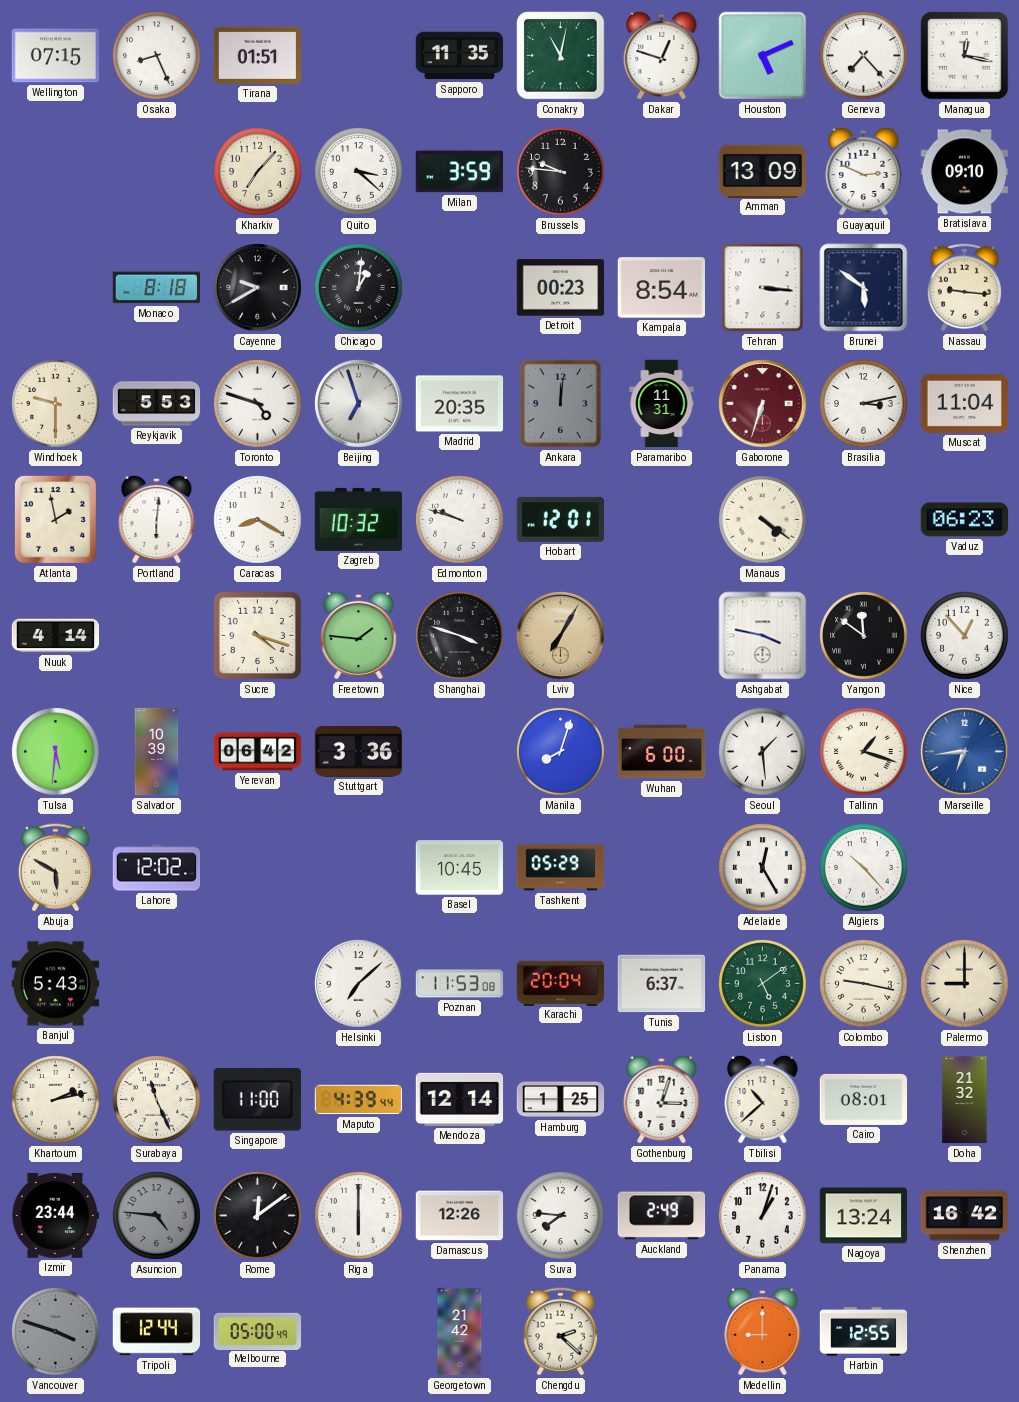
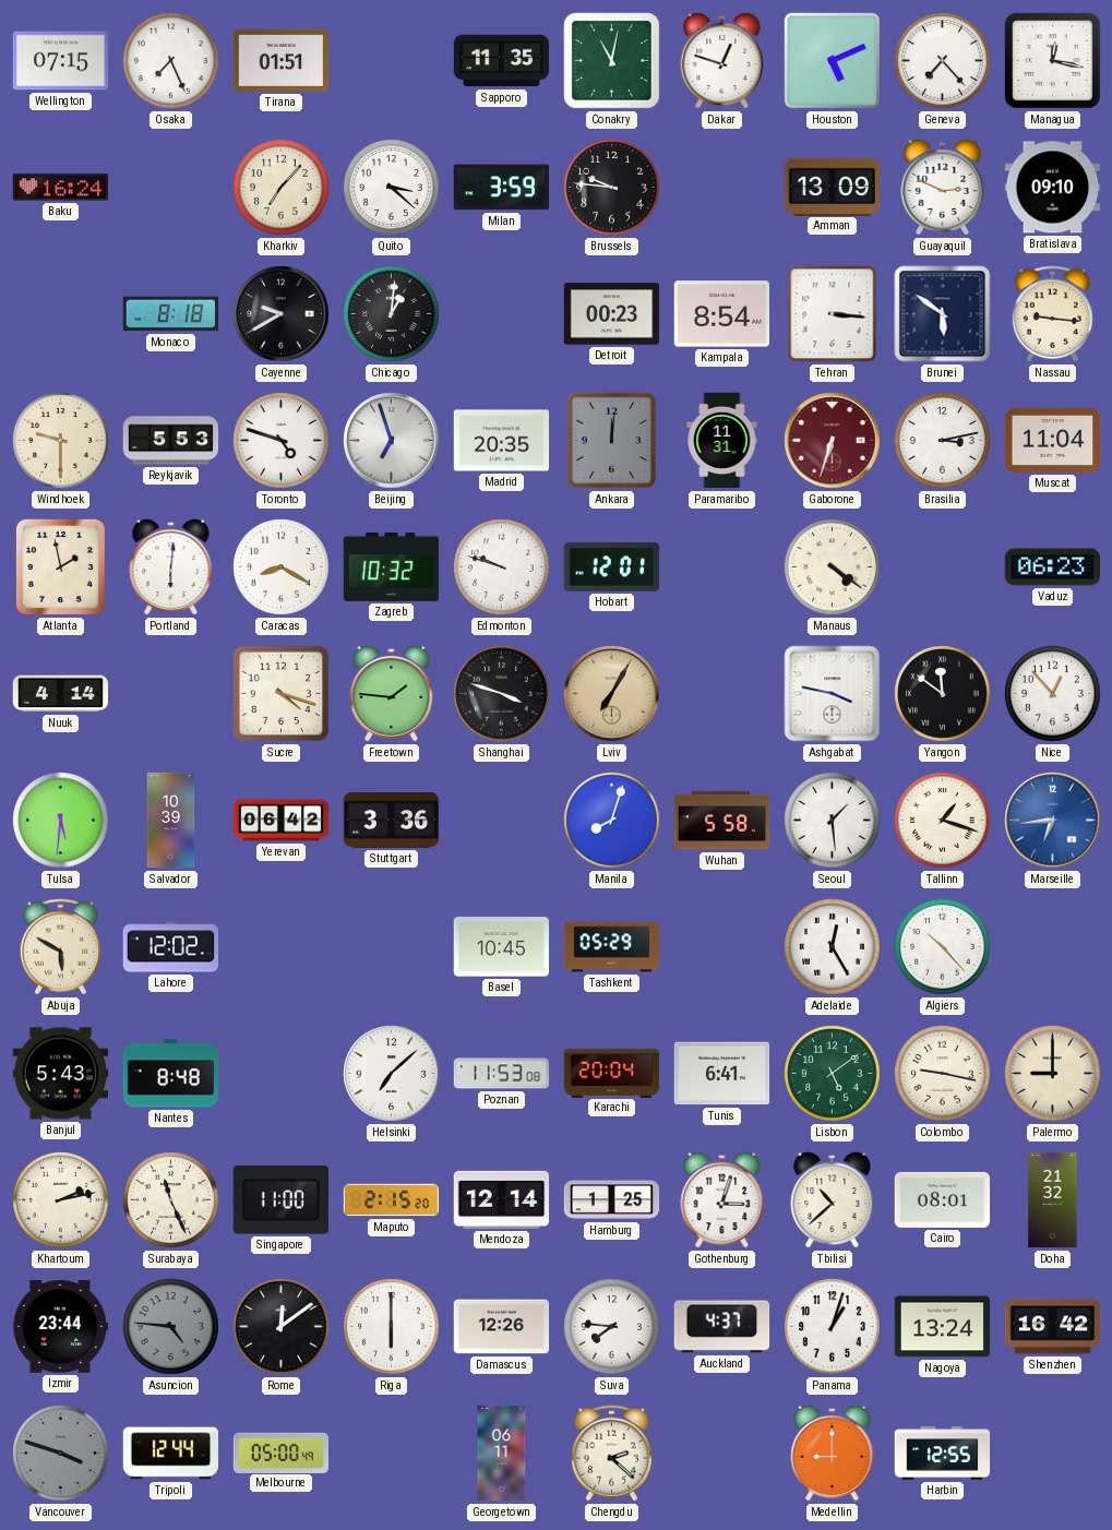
Osaka: 8:26 -> 7:26
Baku: none -> 16:24
Wuhan: 6:00 -> 5:58
Nantes: none -> 8:48
Tunis: 6:37 -> 6:41
Maputo: 4:39 -> 2:15
Auckland: 2:49 -> 4:37
Georgetown: 21:42 -> 06:11
